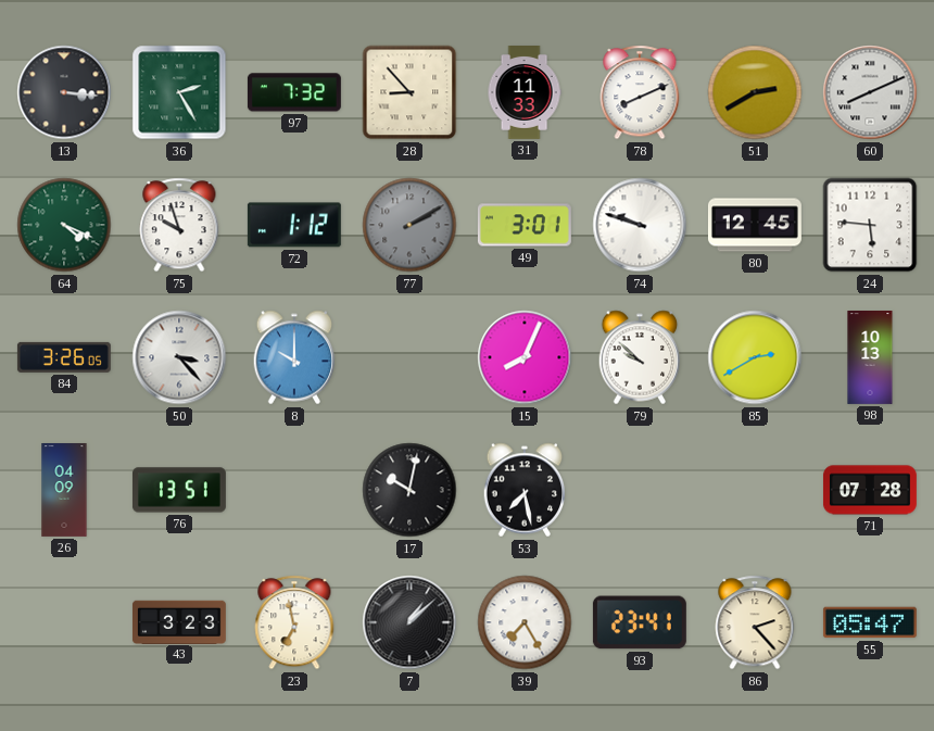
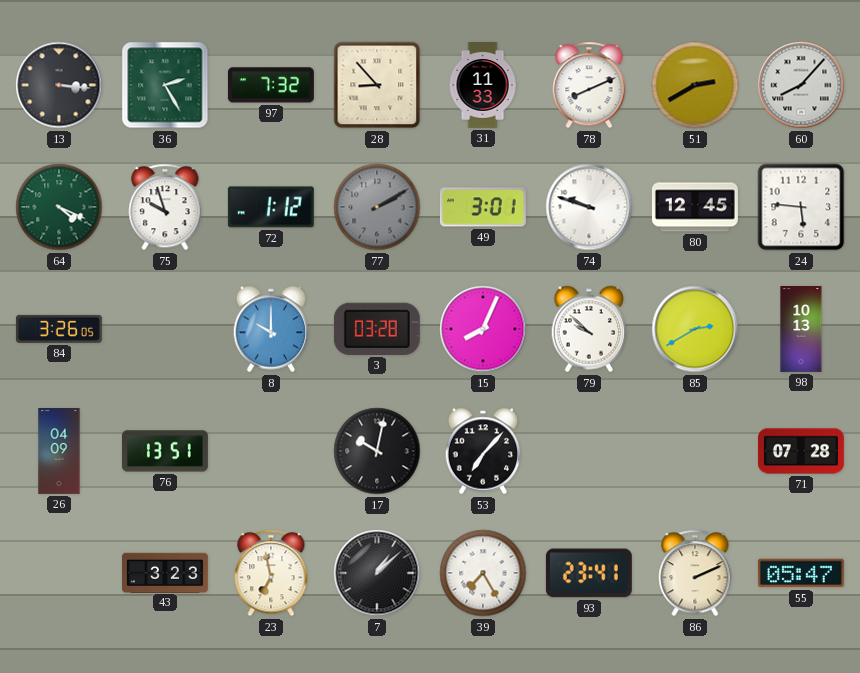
60: 8:11 -> 8:07
50: 3:23 -> none
3: none -> 03:28
53: 7:28 -> 7:07
86: 2:23 -> 2:11
